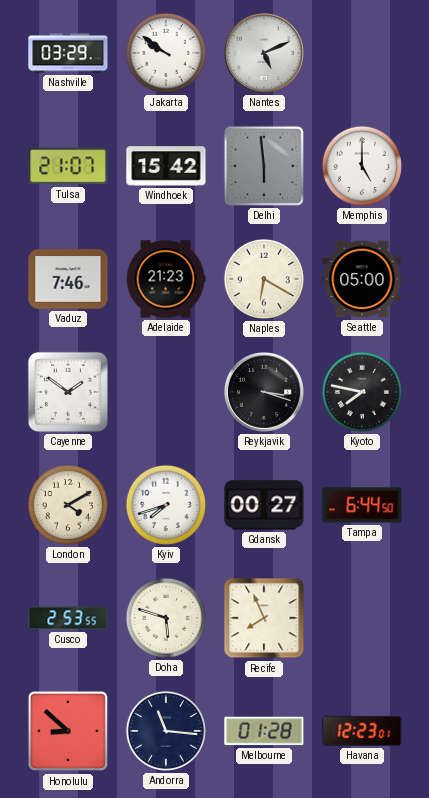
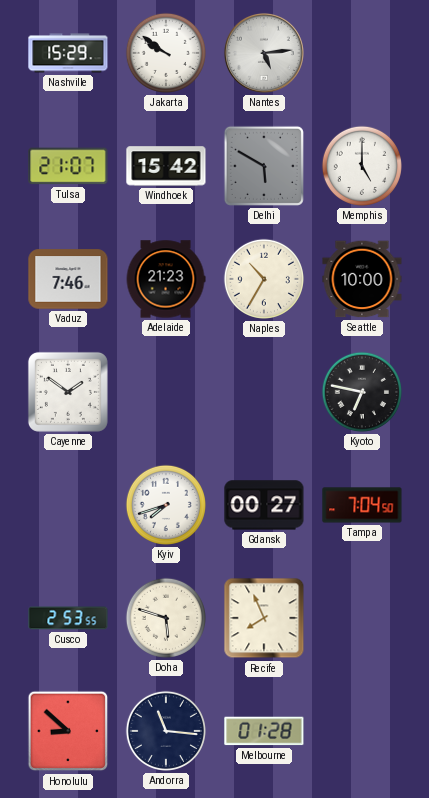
Nashville: 03:29 -> 15:29
Nantes: 5:11 -> 5:14
Delhi: 5:59 -> 5:50
Naples: 6:20 -> 10:35
Seattle: 05:00 -> 10:00
Reykjavik: 3:18 -> none
Kyoto: 7:47 -> 6:47
London: 4:10 -> none
Tampa: 6:44 -> 7:04
Havana: 12:23 -> none
